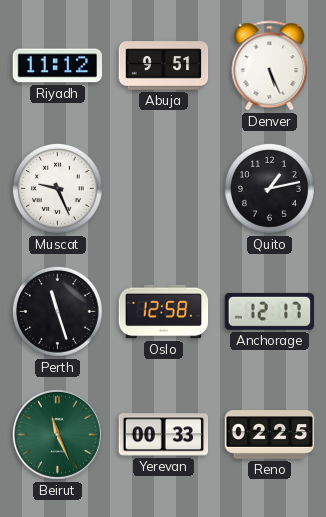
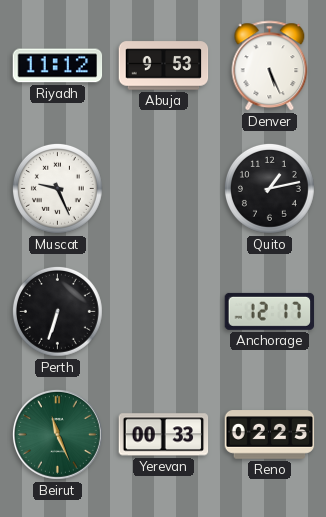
Abuja: 9:51 -> 9:53
Perth: 11:27 -> 6:33
Oslo: 12:58 -> none
